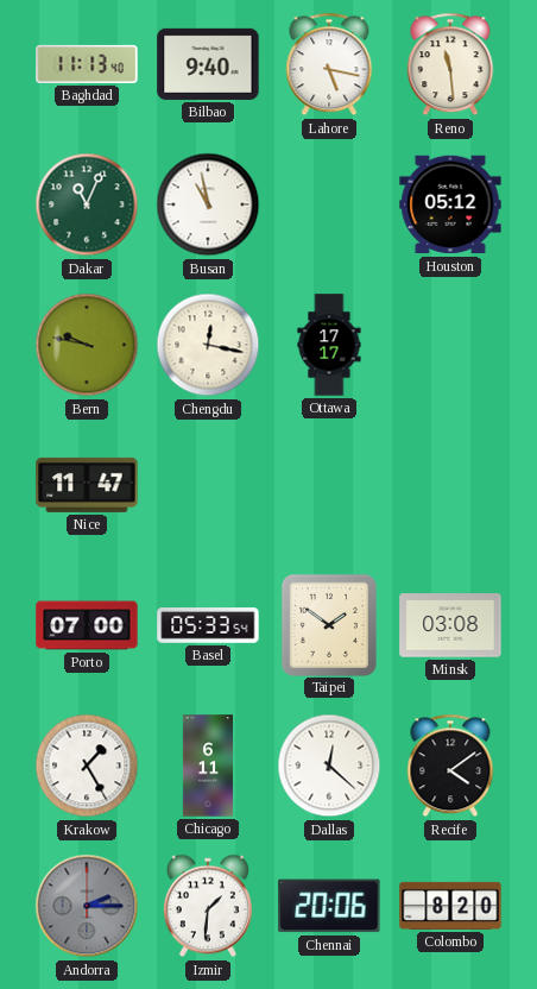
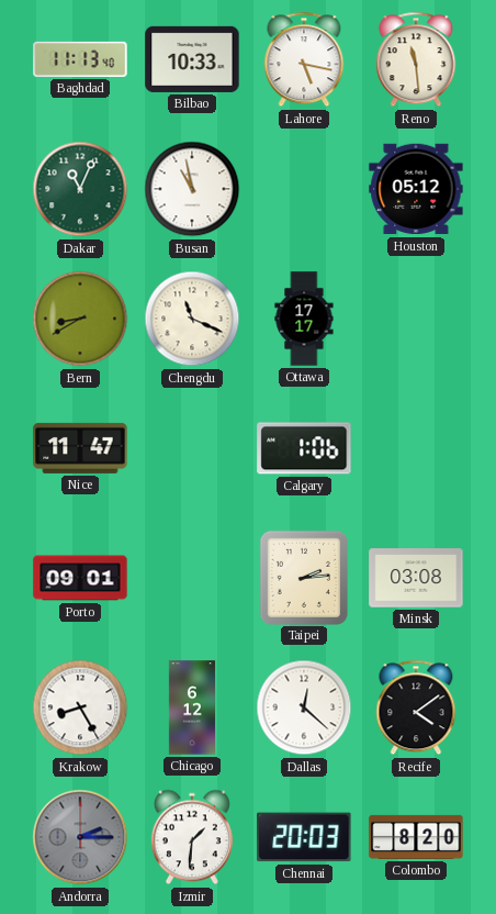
Bilbao: 9:40 -> 10:33
Bern: 9:47 -> 8:40
Chengdu: 12:17 -> 11:19
Calgary: none -> 1:06
Porto: 07:00 -> 09:01
Basel: 05:33 -> none
Taipei: 1:51 -> 2:14
Krakow: 1:25 -> 8:25
Chicago: 6:11 -> 6:12
Chennai: 20:06 -> 20:03
